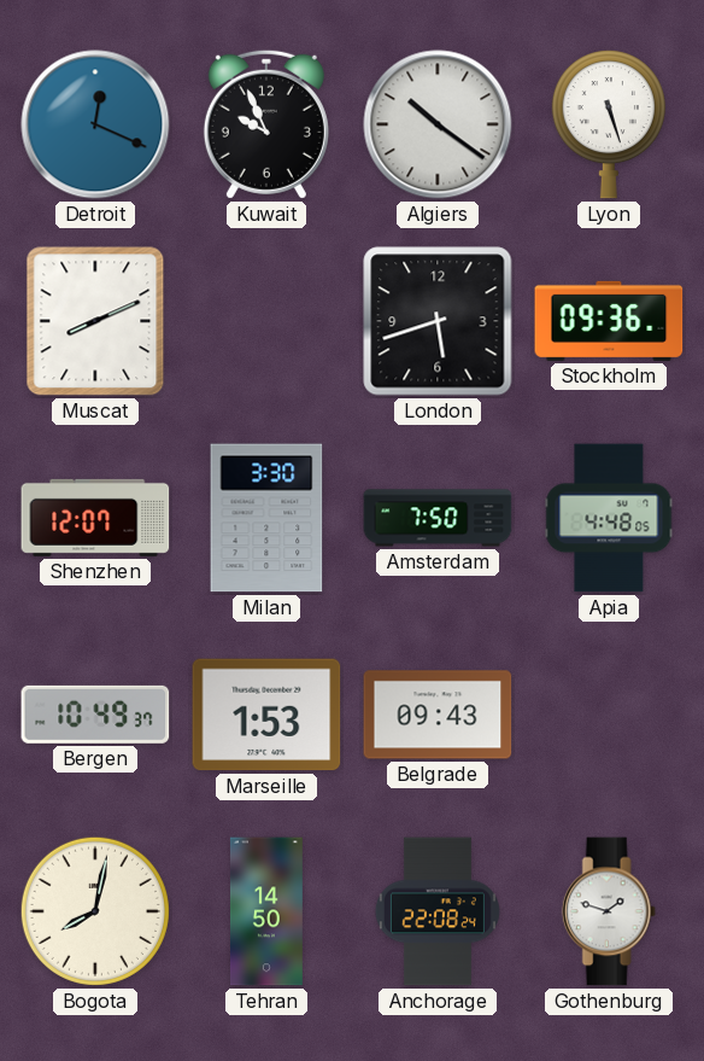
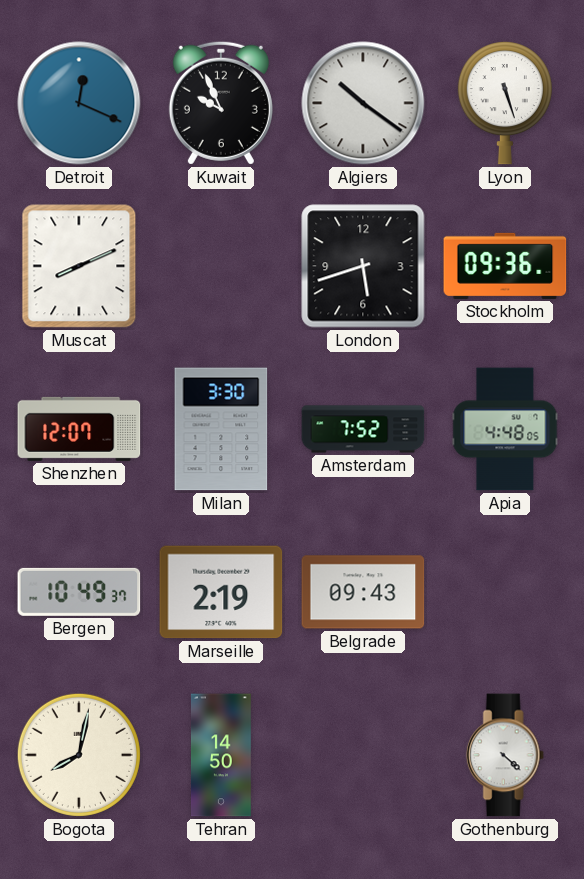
Amsterdam: 7:50 -> 7:52
Marseille: 1:53 -> 2:19
Anchorage: 22:08 -> none
Gothenburg: 1:48 -> 4:22
